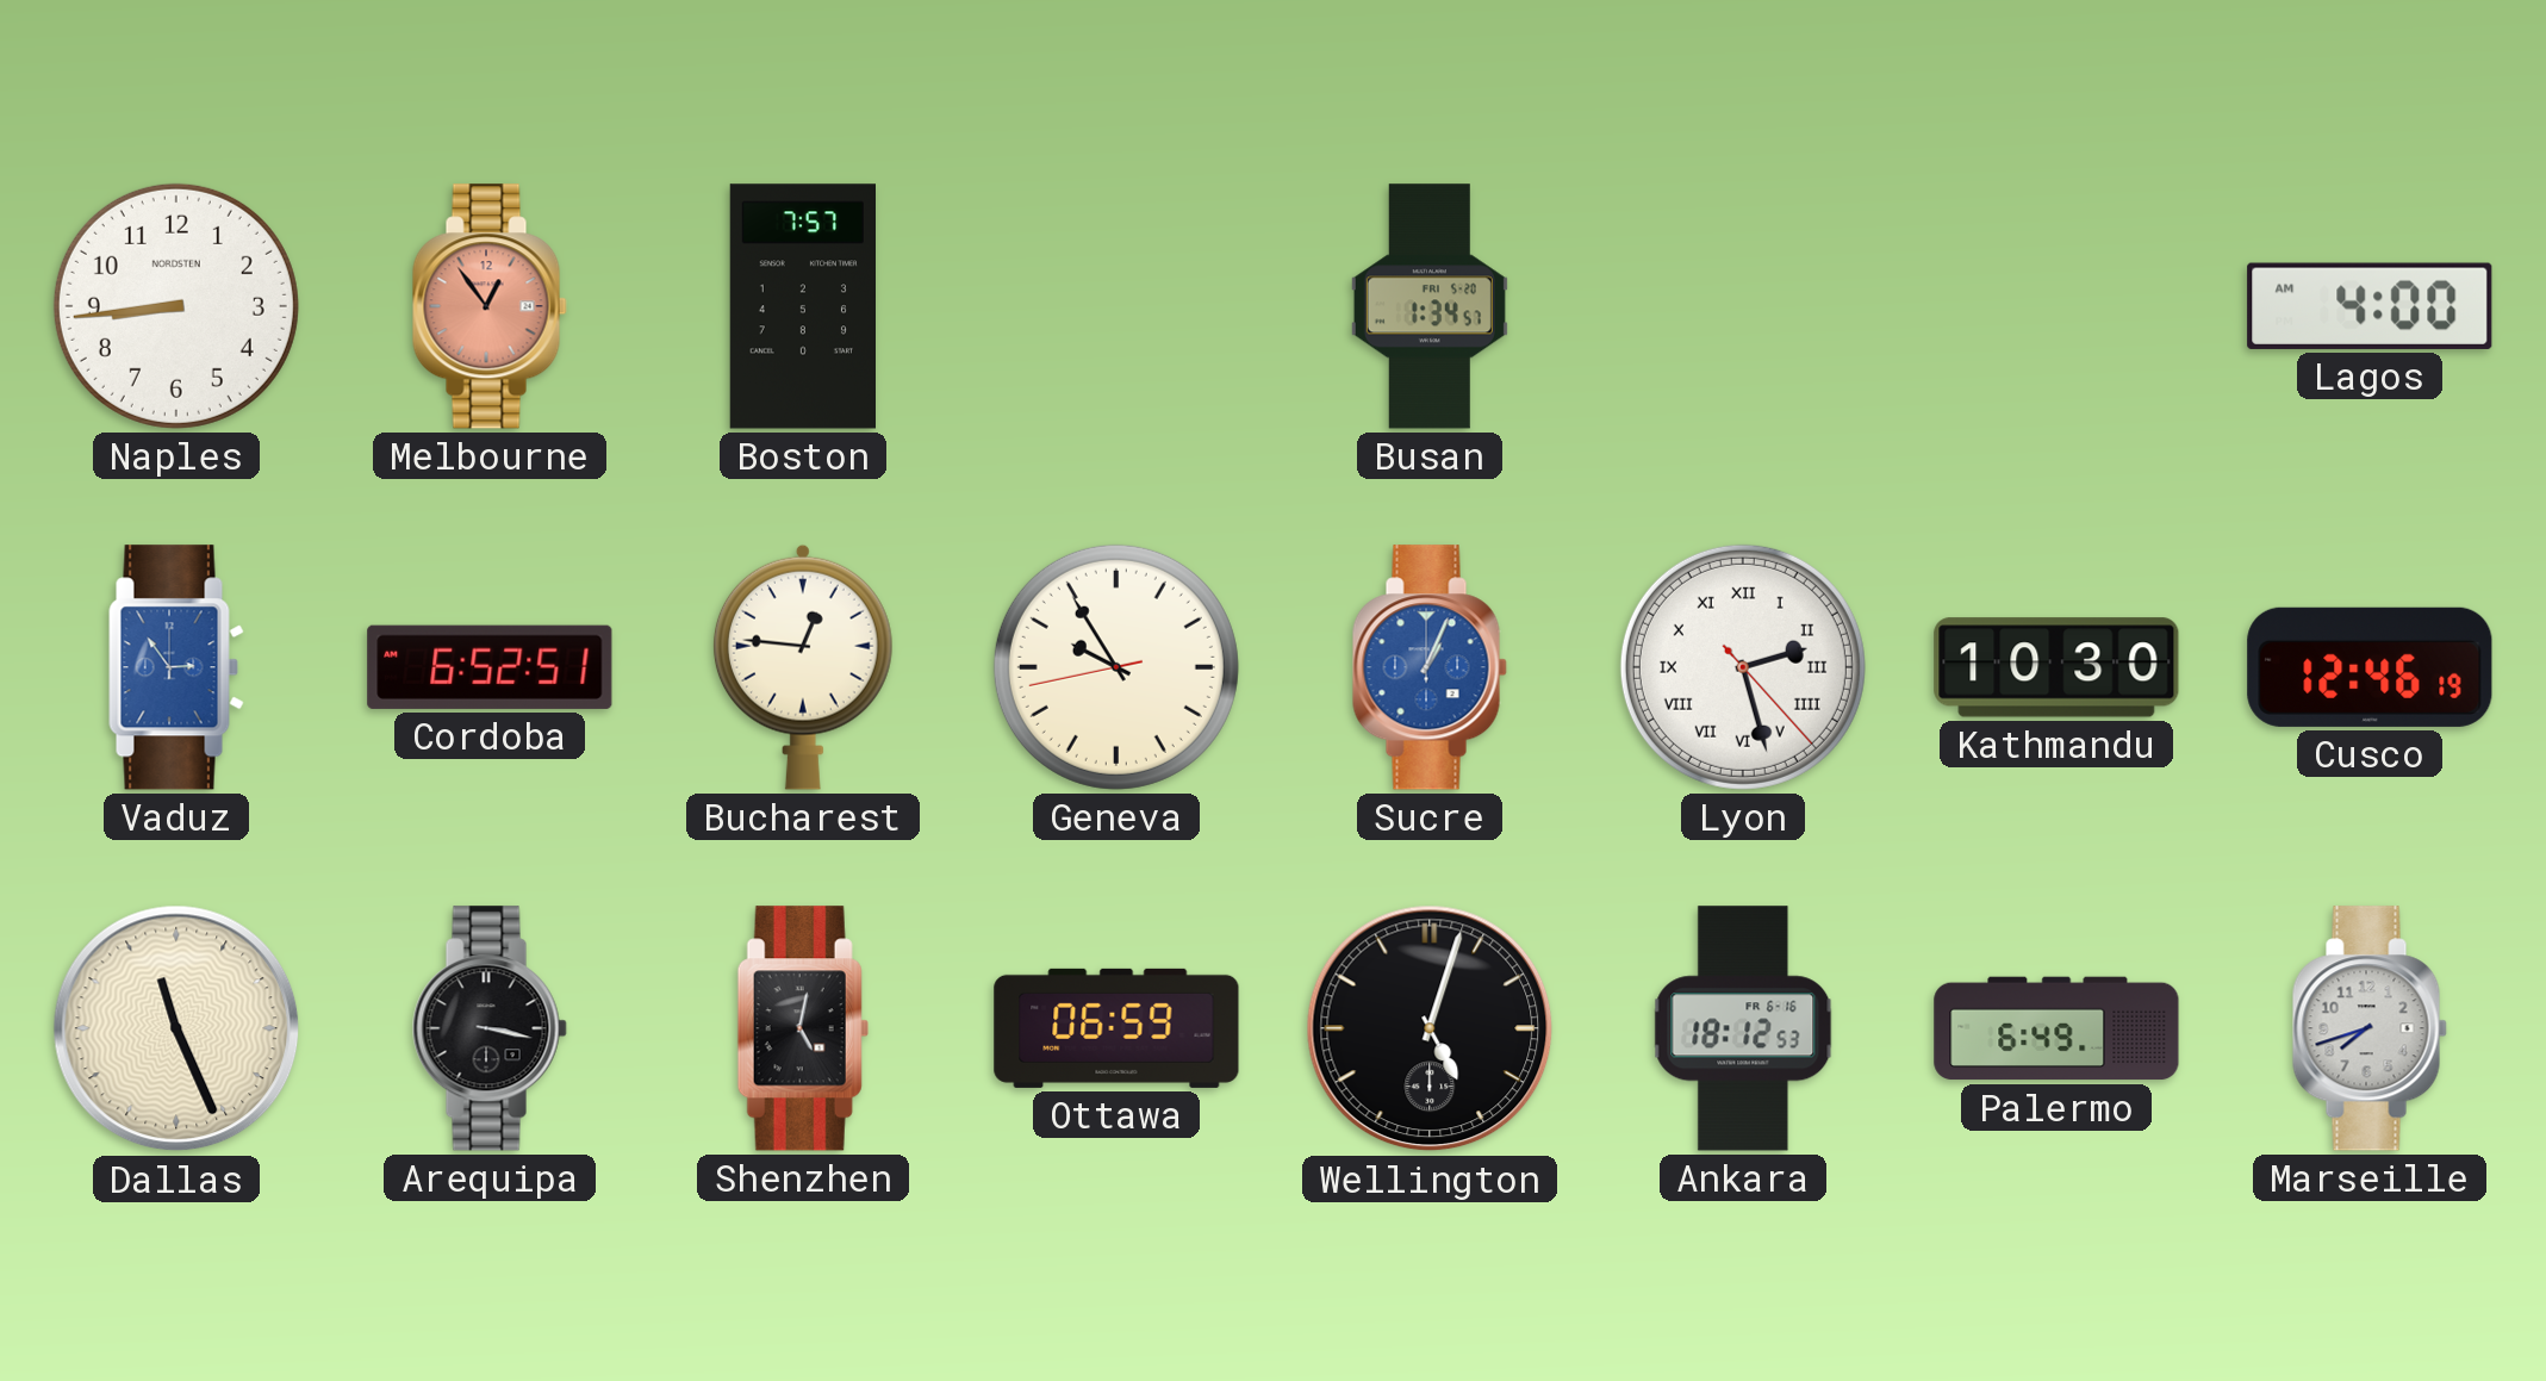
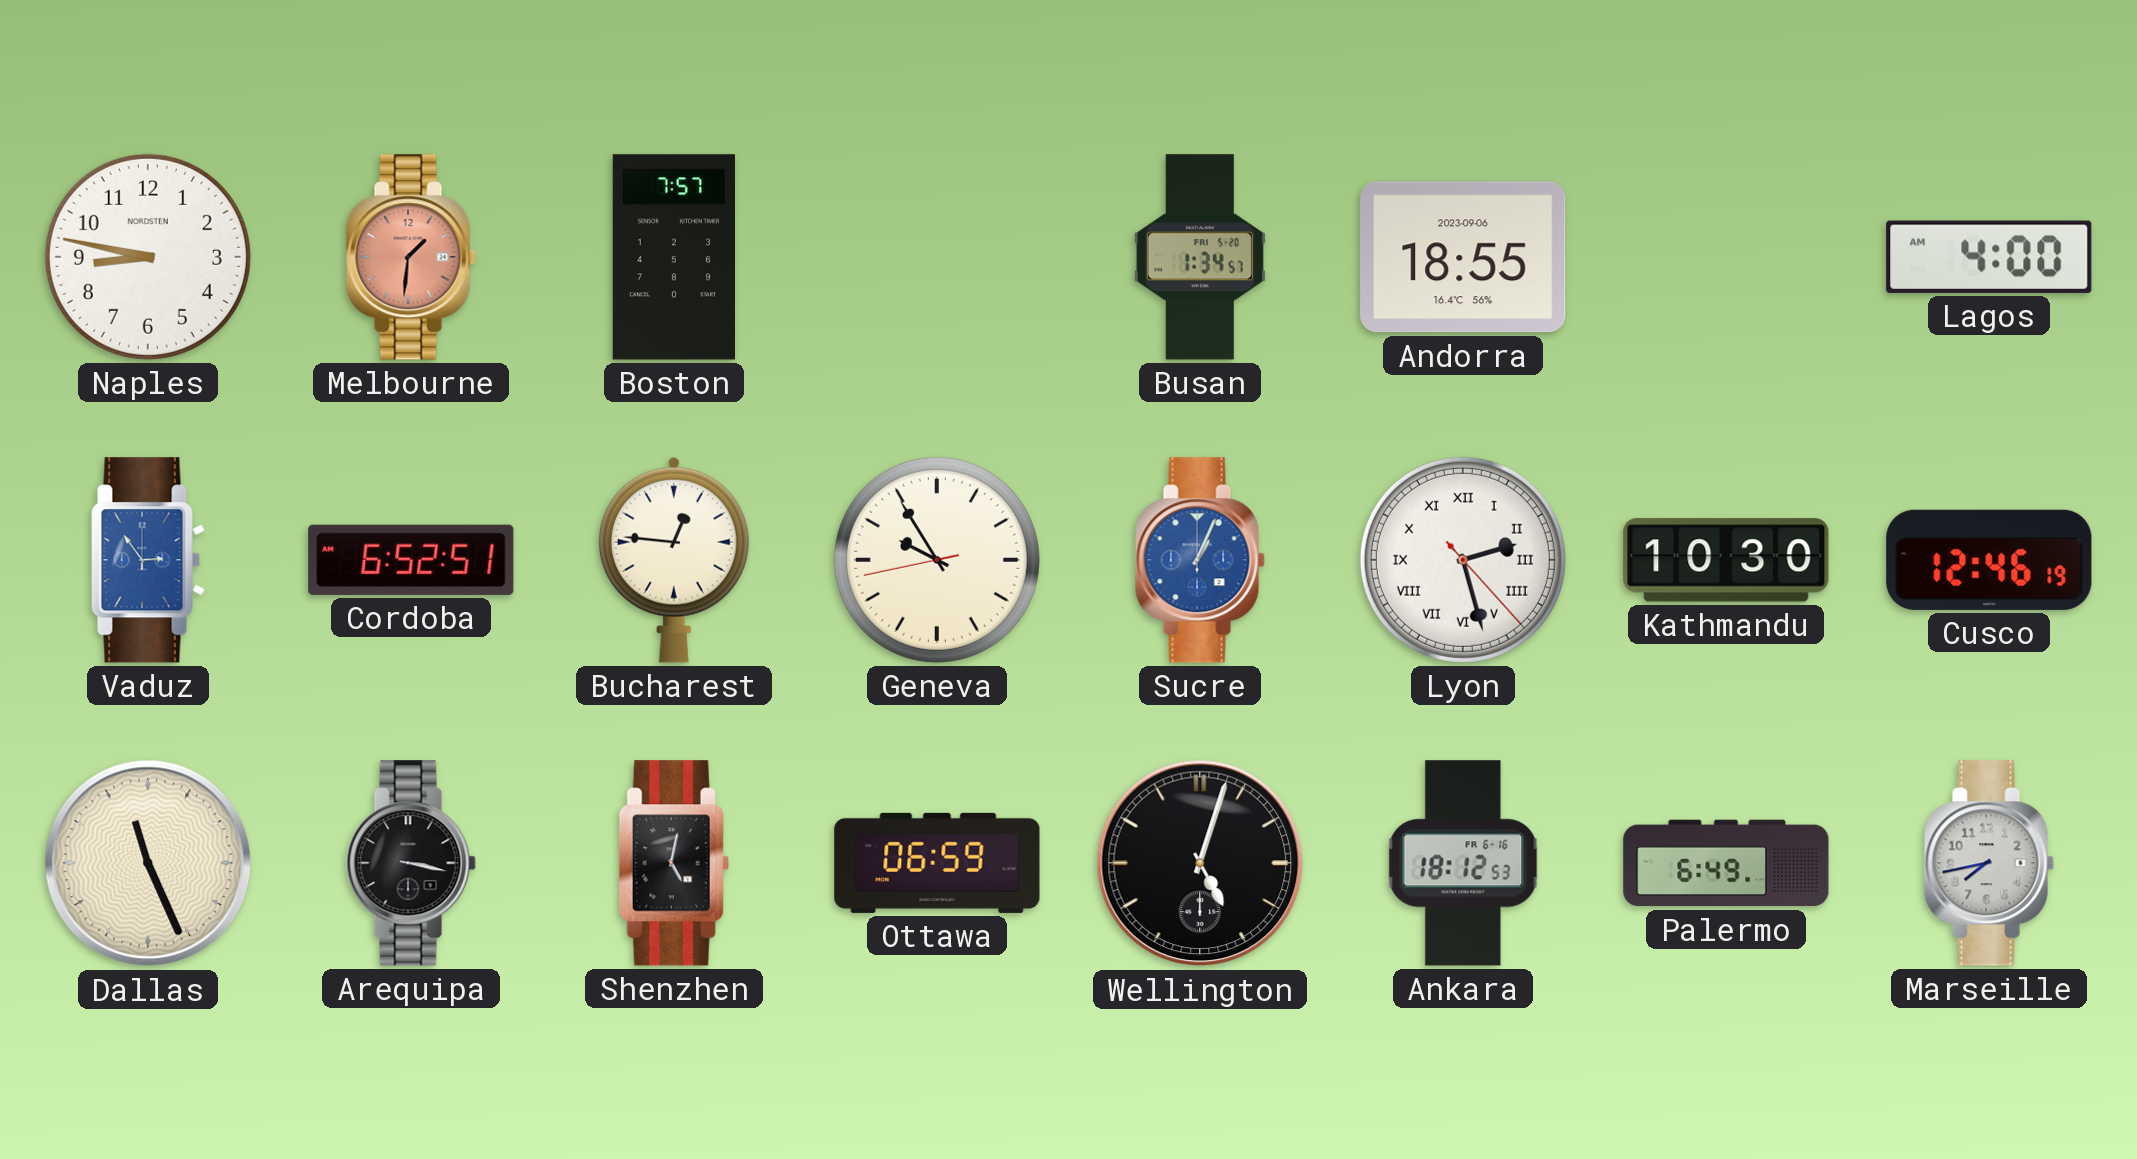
Naples: 8:44 -> 8:47
Melbourne: 12:54 -> 1:31
Andorra: none -> 18:55
Marseille: 7:42 -> 7:43
